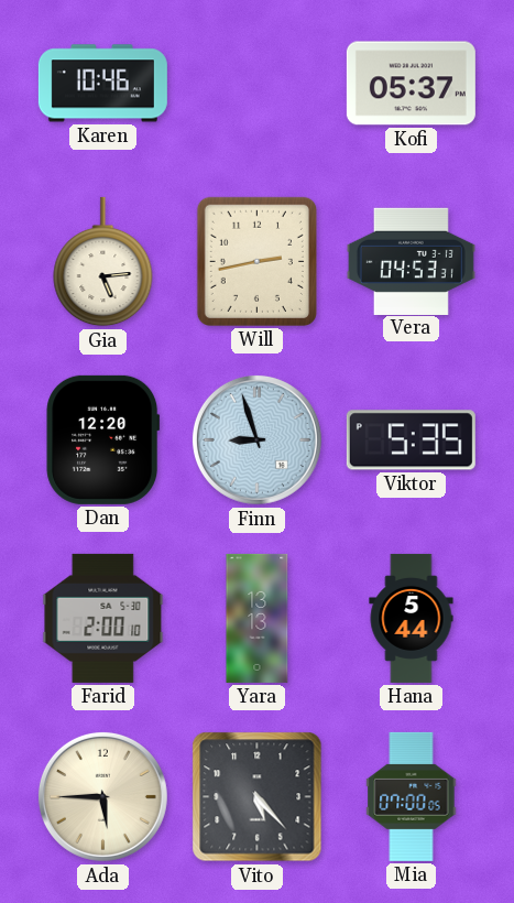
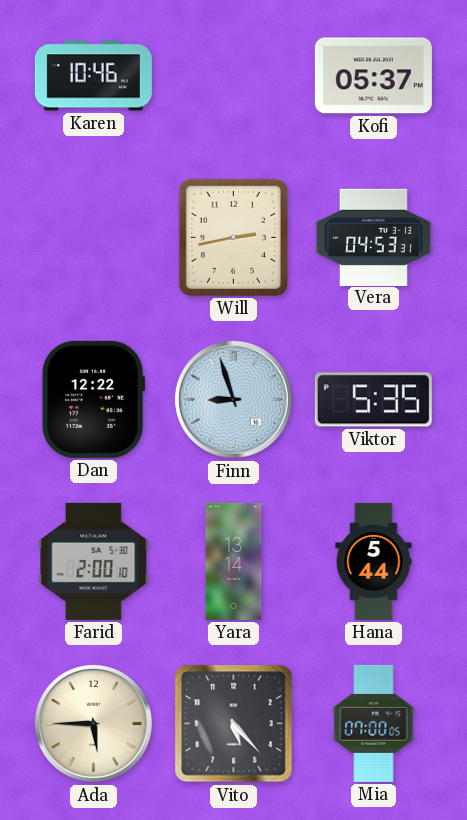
Gia: 5:14 -> none
Dan: 12:20 -> 12:22
Yara: 13:13 -> 13:14
